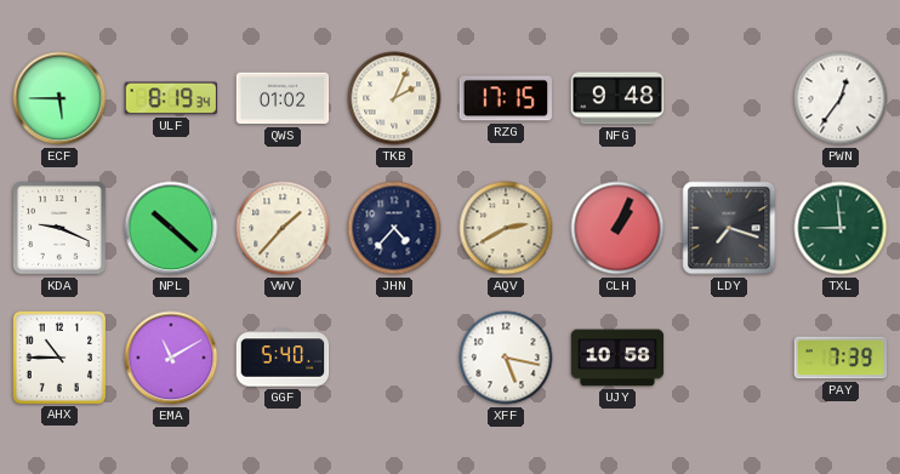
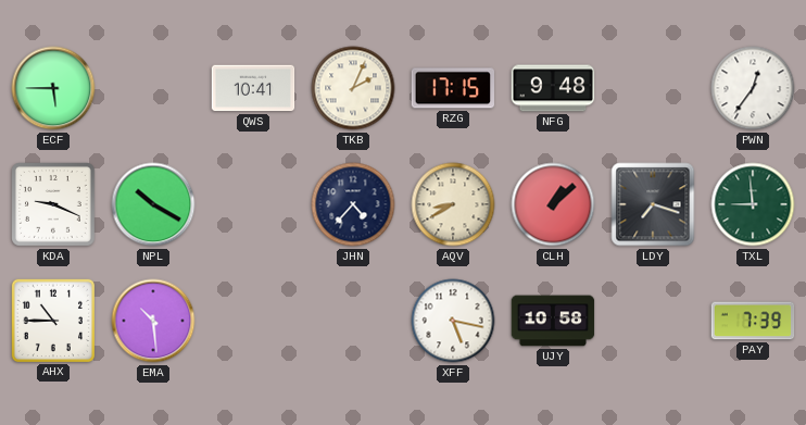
ULF: 8:19 -> none
QWS: 01:02 -> 10:41
NPL: 10:22 -> 10:20
VWV: 1:37 -> none
AQV: 2:40 -> 8:40
CLH: 1:04 -> 1:08
EMA: 11:10 -> 10:29
GGF: 5:40 -> none
